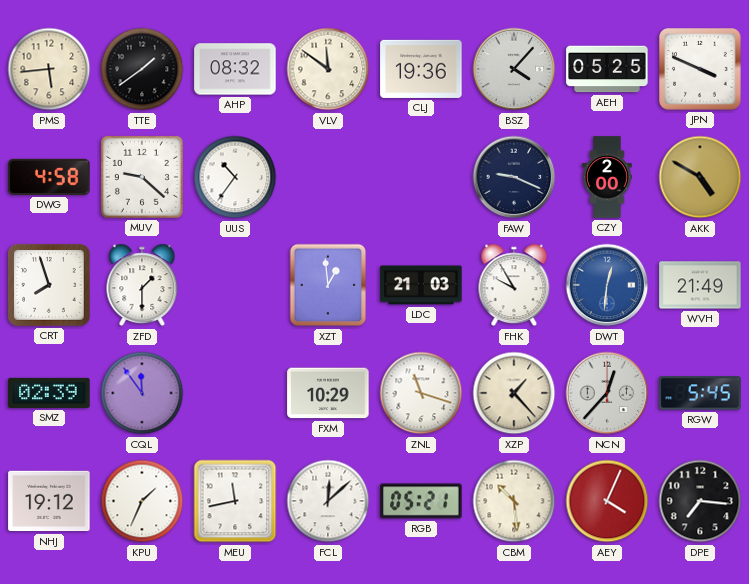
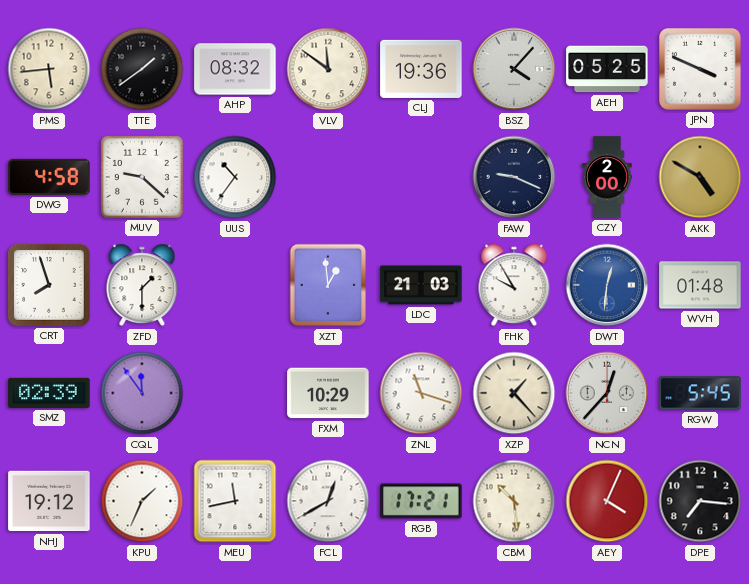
WVH: 21:49 -> 01:48
FCL: 12:08 -> 12:40
RGB: 05:21 -> 17:21
